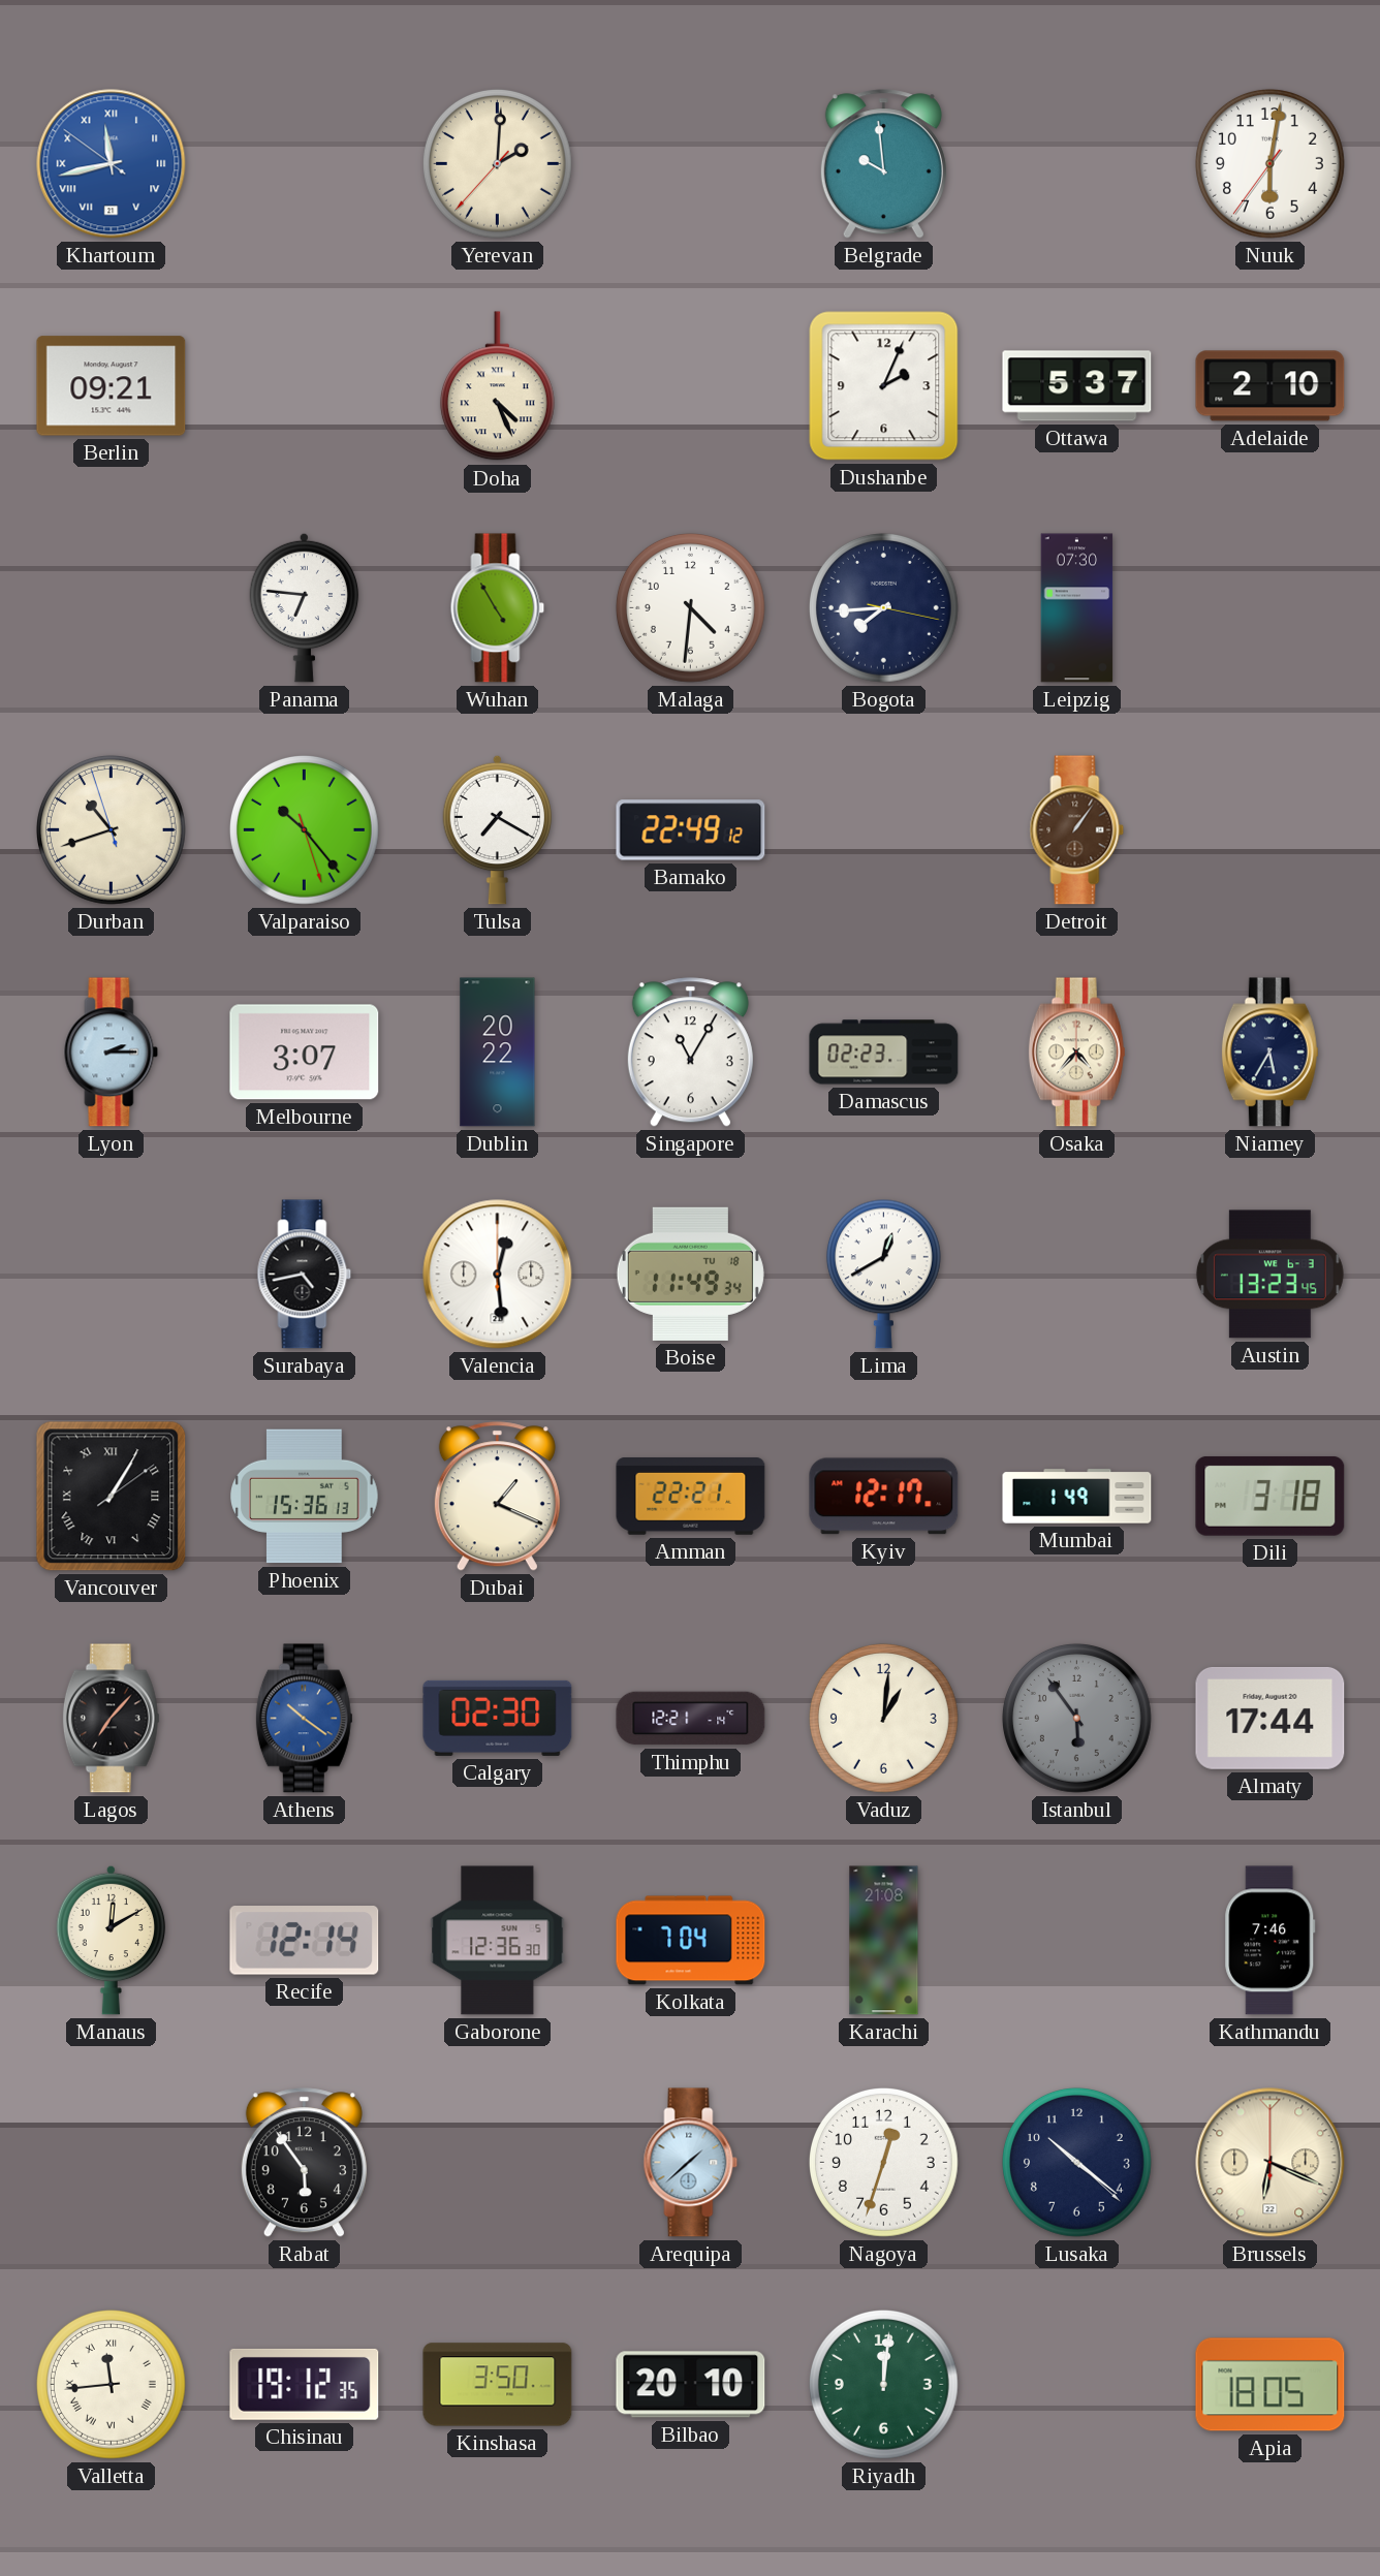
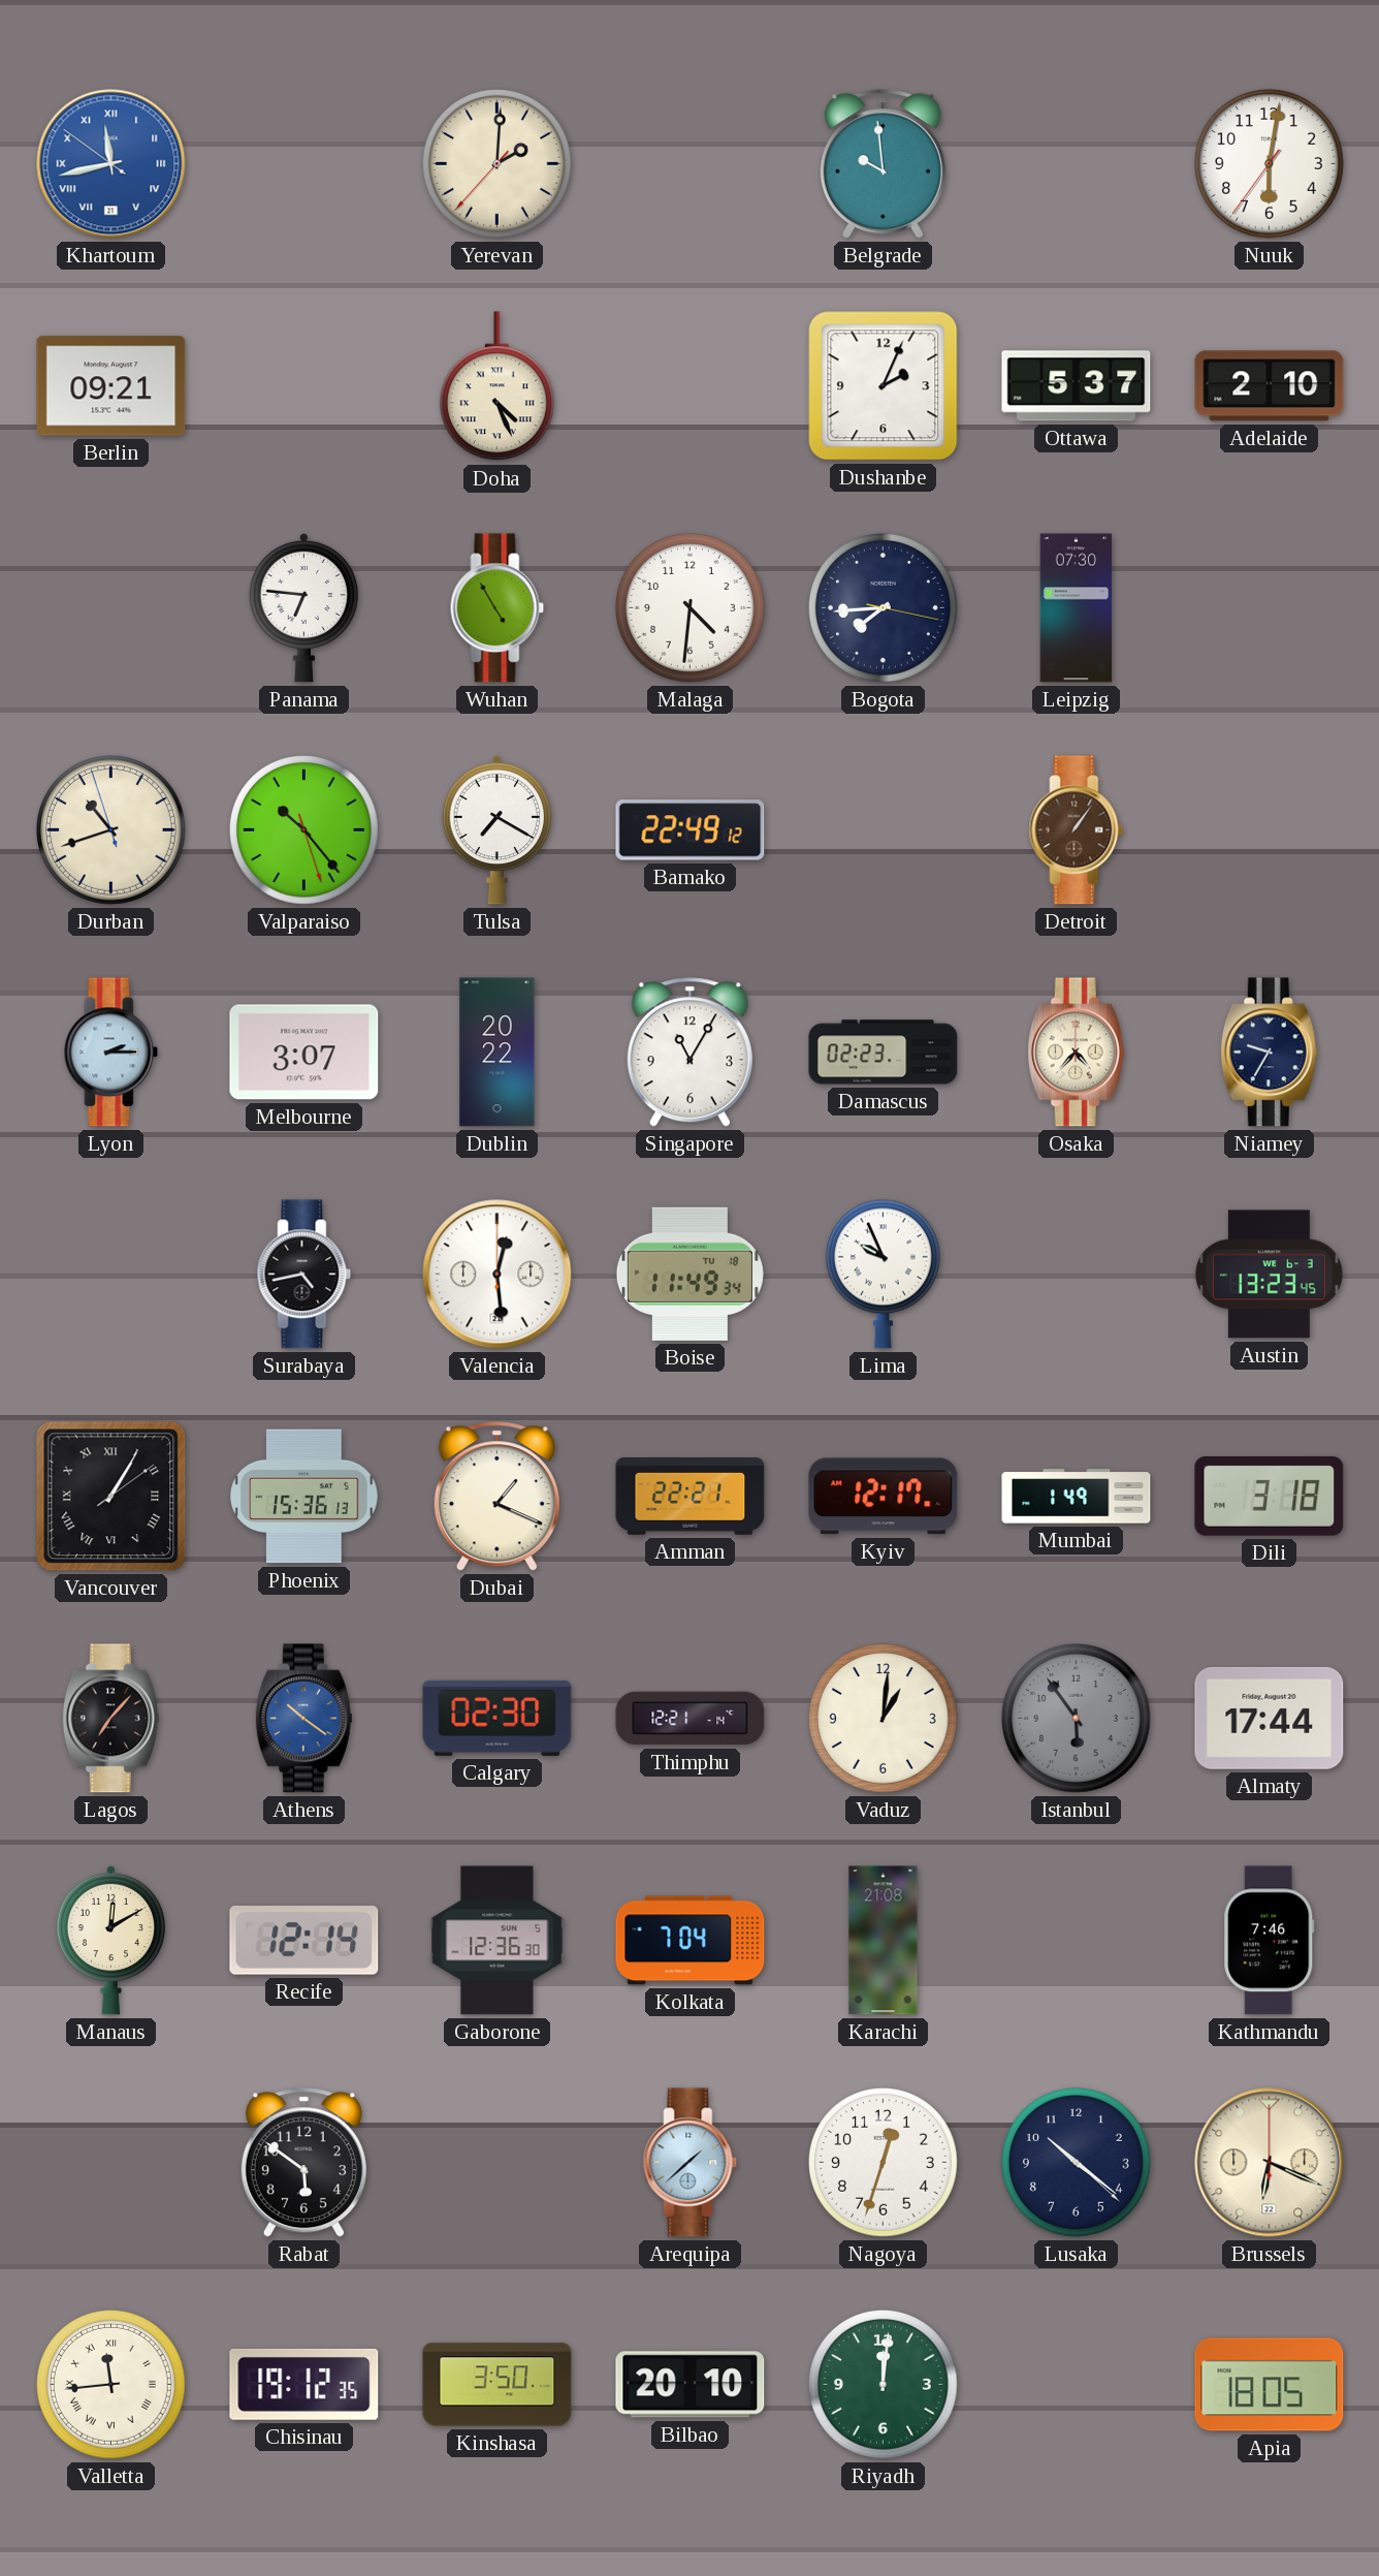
Niamey: 5:35 -> 9:35
Lima: 12:40 -> 9:56
Rabat: 5:54 -> 5:51
